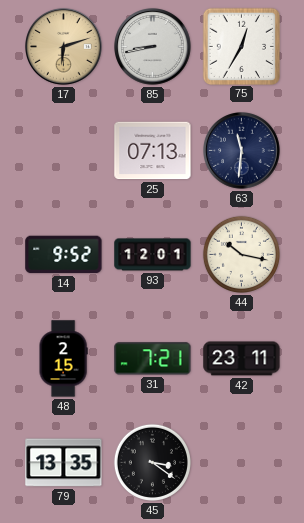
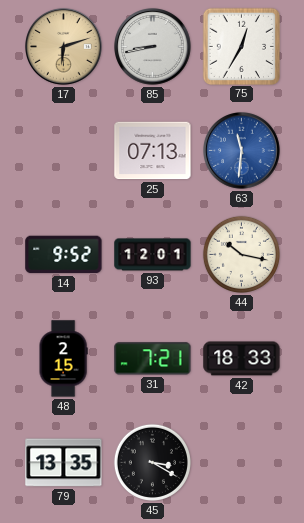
63 dial: navy -> blue
42: 23:11 -> 18:33
45: 3:21 -> 3:20
